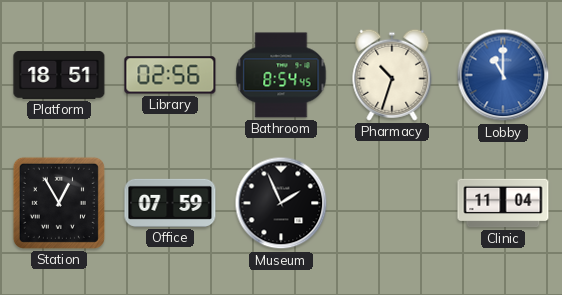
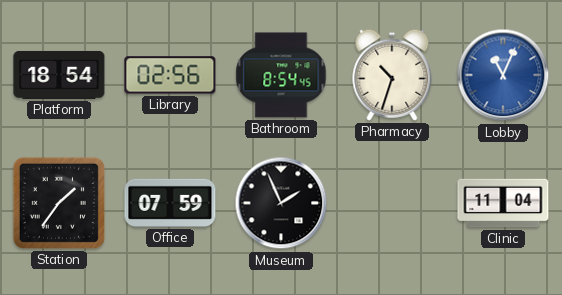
Platform: 18:51 -> 18:54
Lobby: 11:00 -> 11:04
Station: 12:55 -> 1:36
